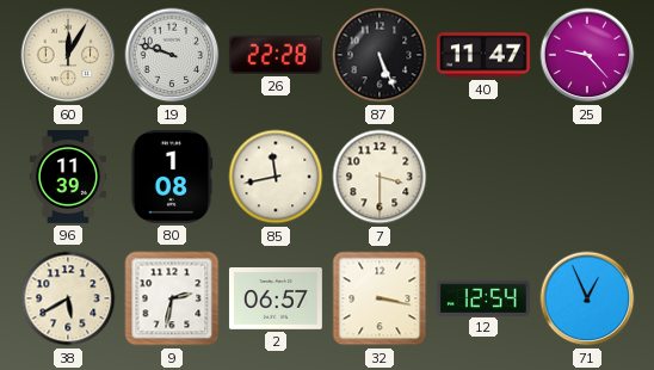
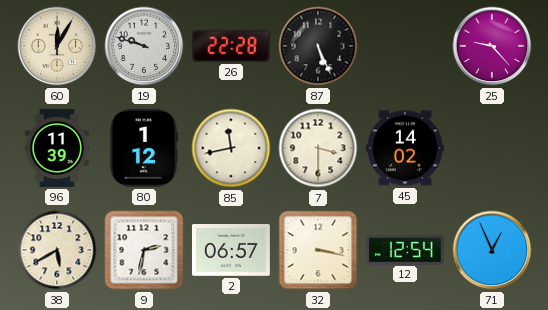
40: 11:47 -> none
80: 1:08 -> 1:12
45: none -> 14:02
